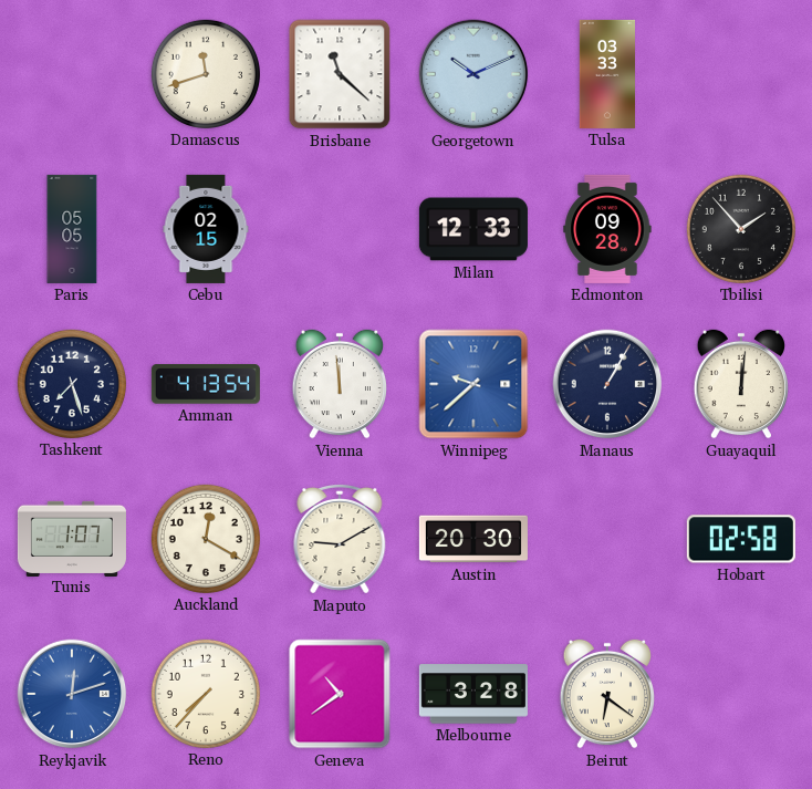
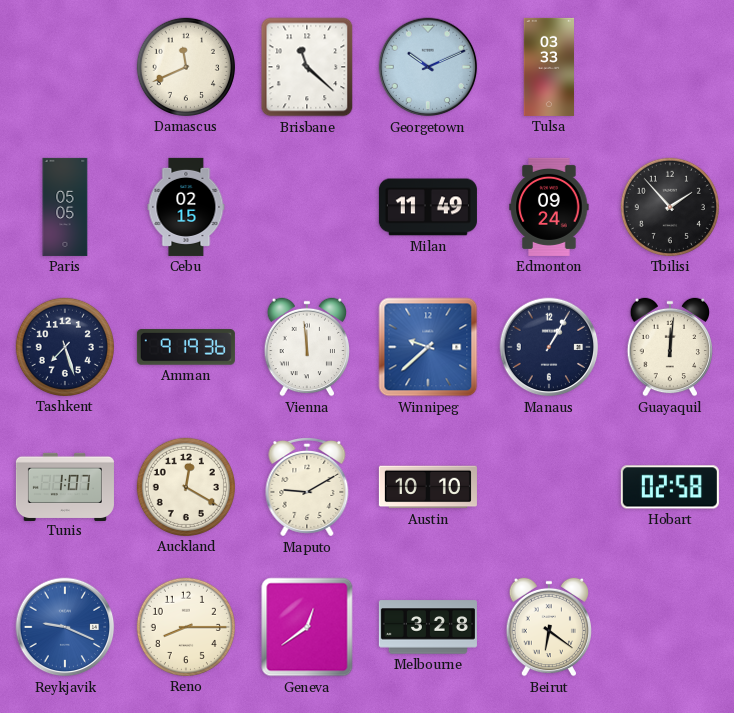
Damascus: 11:42 -> 11:41
Milan: 12:33 -> 11:49
Edmonton: 09:28 -> 09:24
Amman: 4:13 -> 9:19
Austin: 20:30 -> 10:10
Reykjavik: 12:12 -> 9:19
Reno: 7:37 -> 8:15
Geneva: 10:39 -> 12:39
